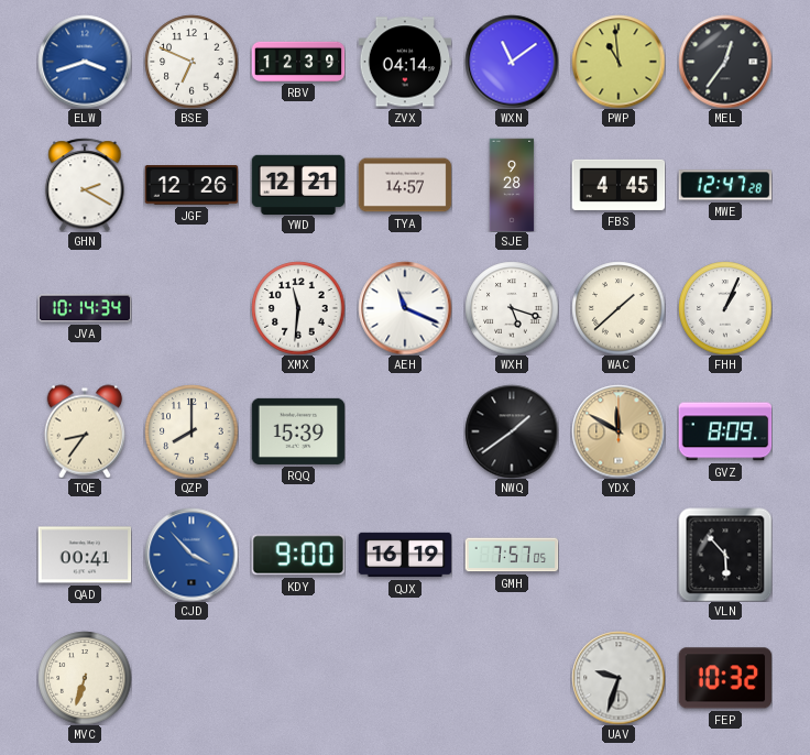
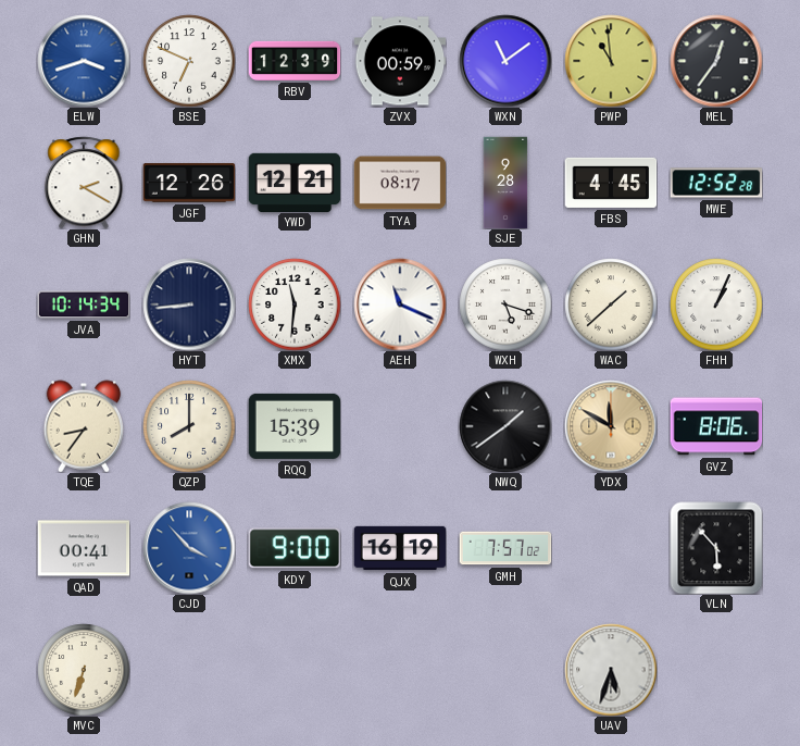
ZVX: 04:14 -> 00:59
TYA: 14:57 -> 08:17
MWE: 12:47 -> 12:52
HYT: none -> 8:44
GVZ: 8:09 -> 8:06
GMH: 7:57:05 -> 7:57:02
UAV: 9:33 -> 5:33
FEP: 10:32 -> none
